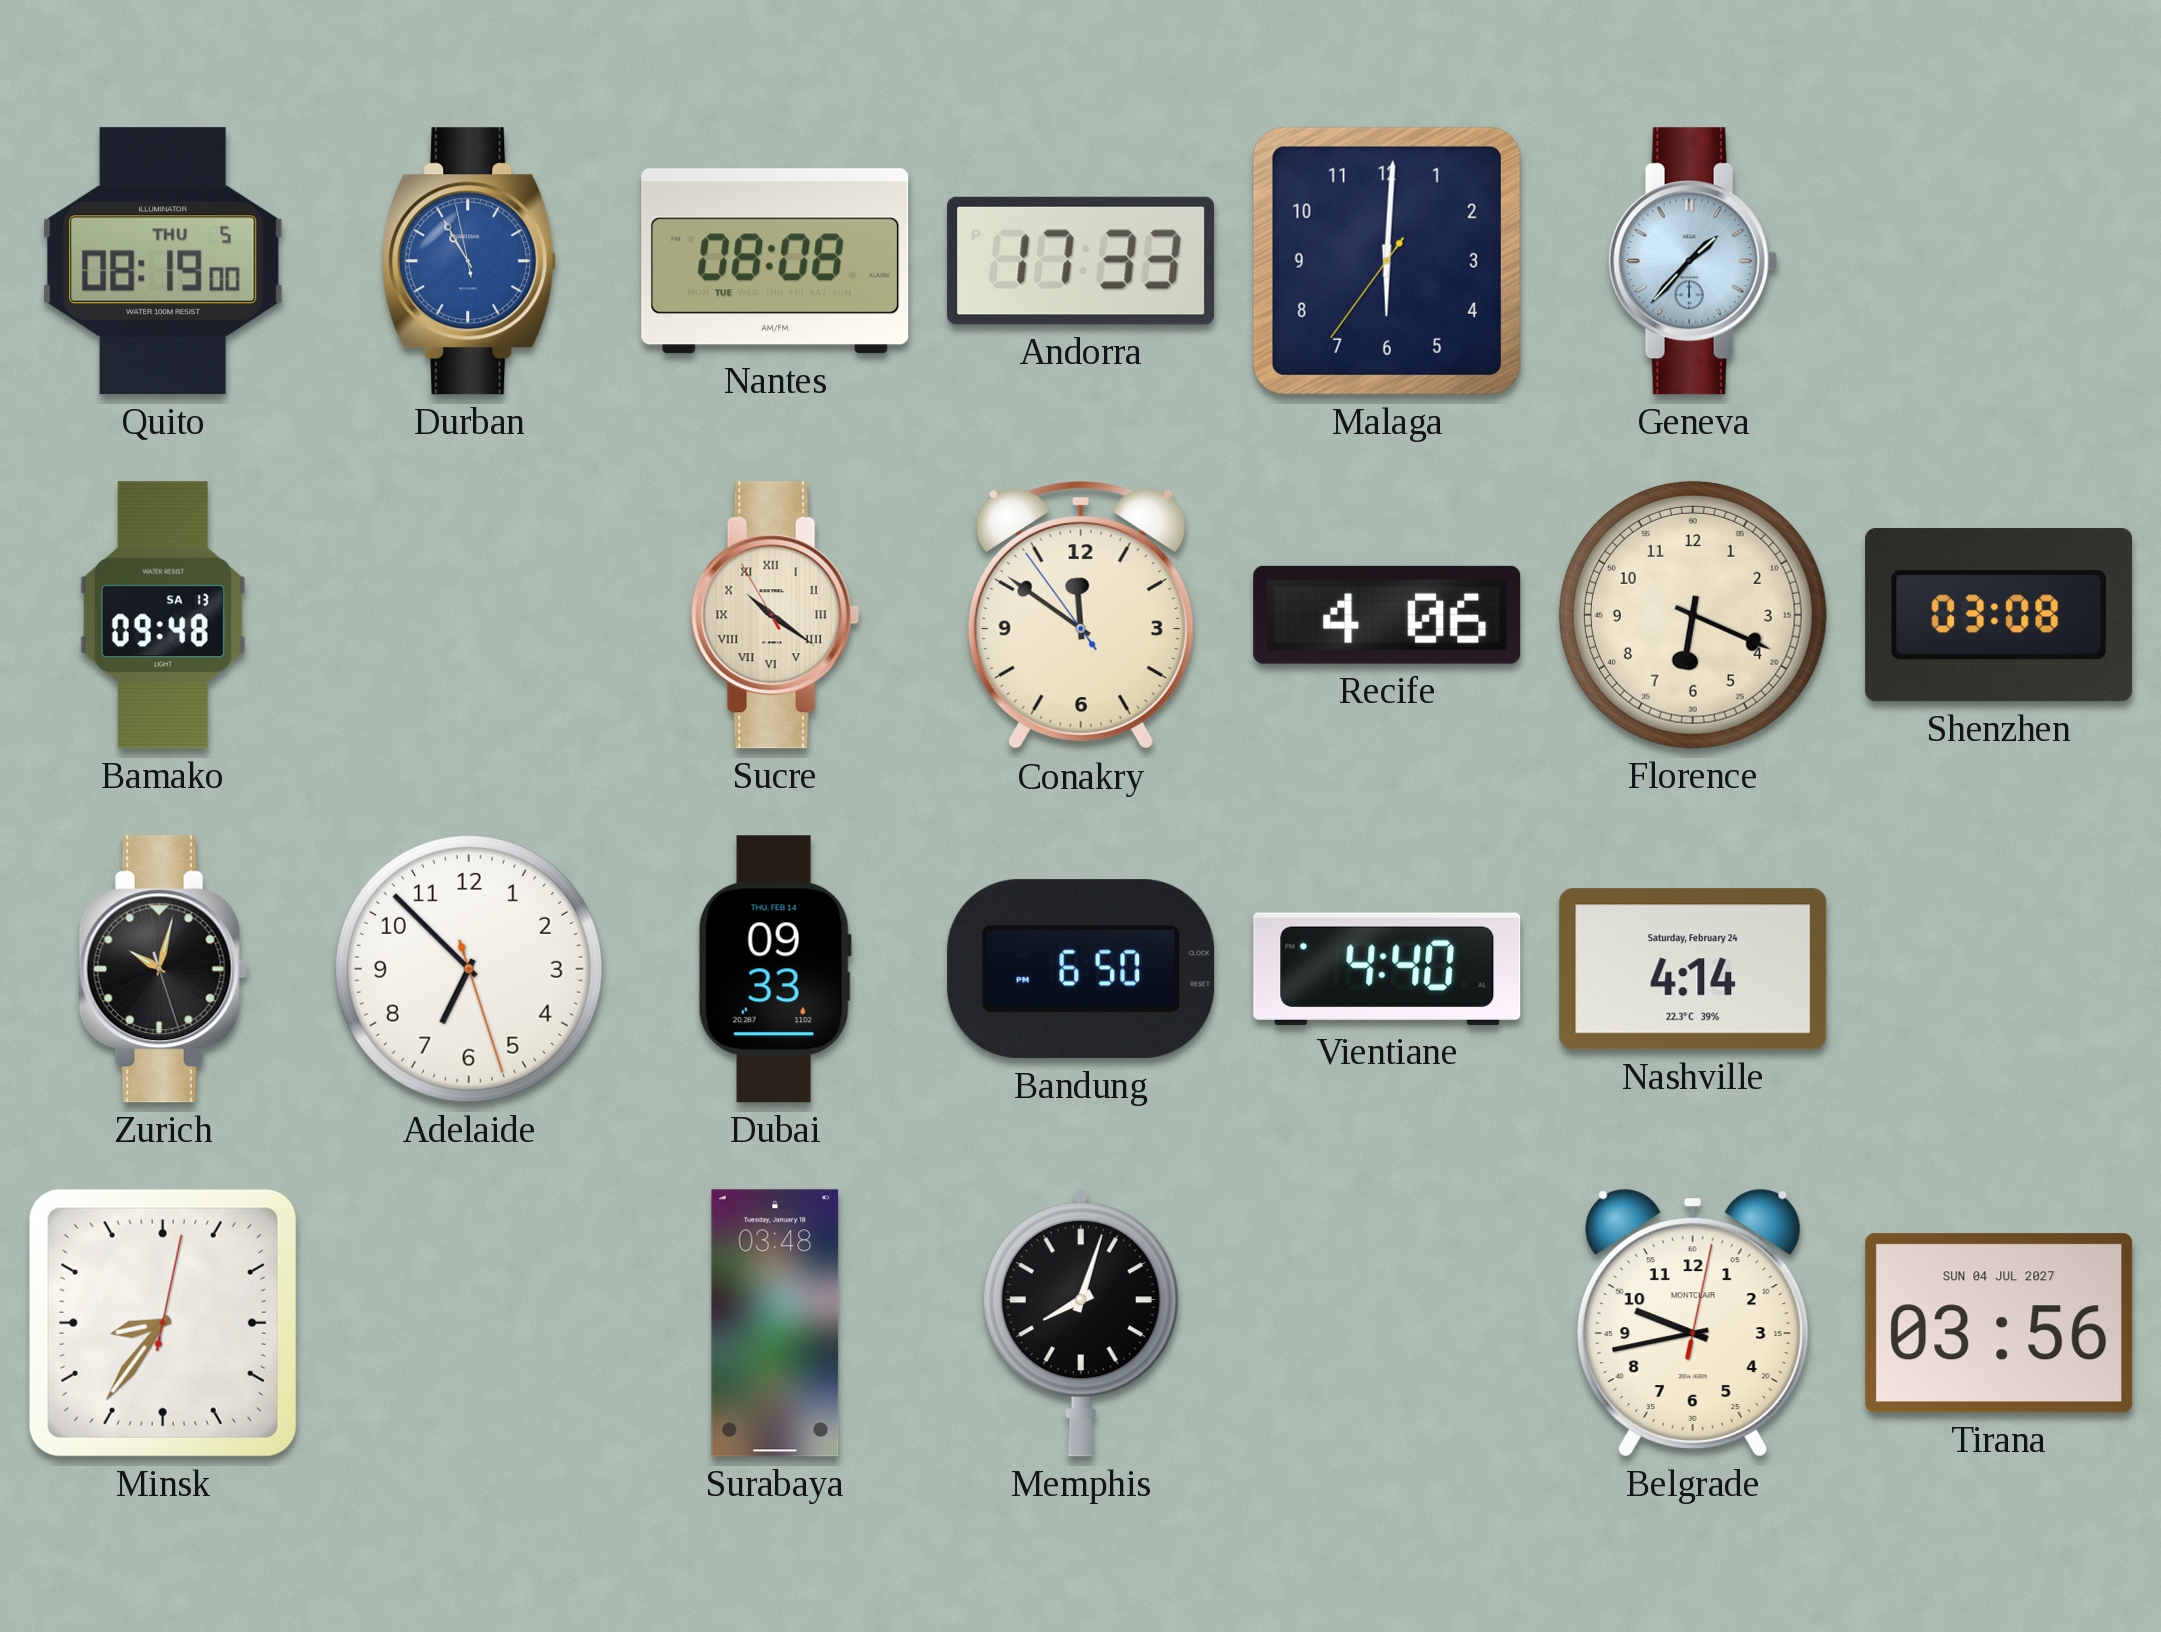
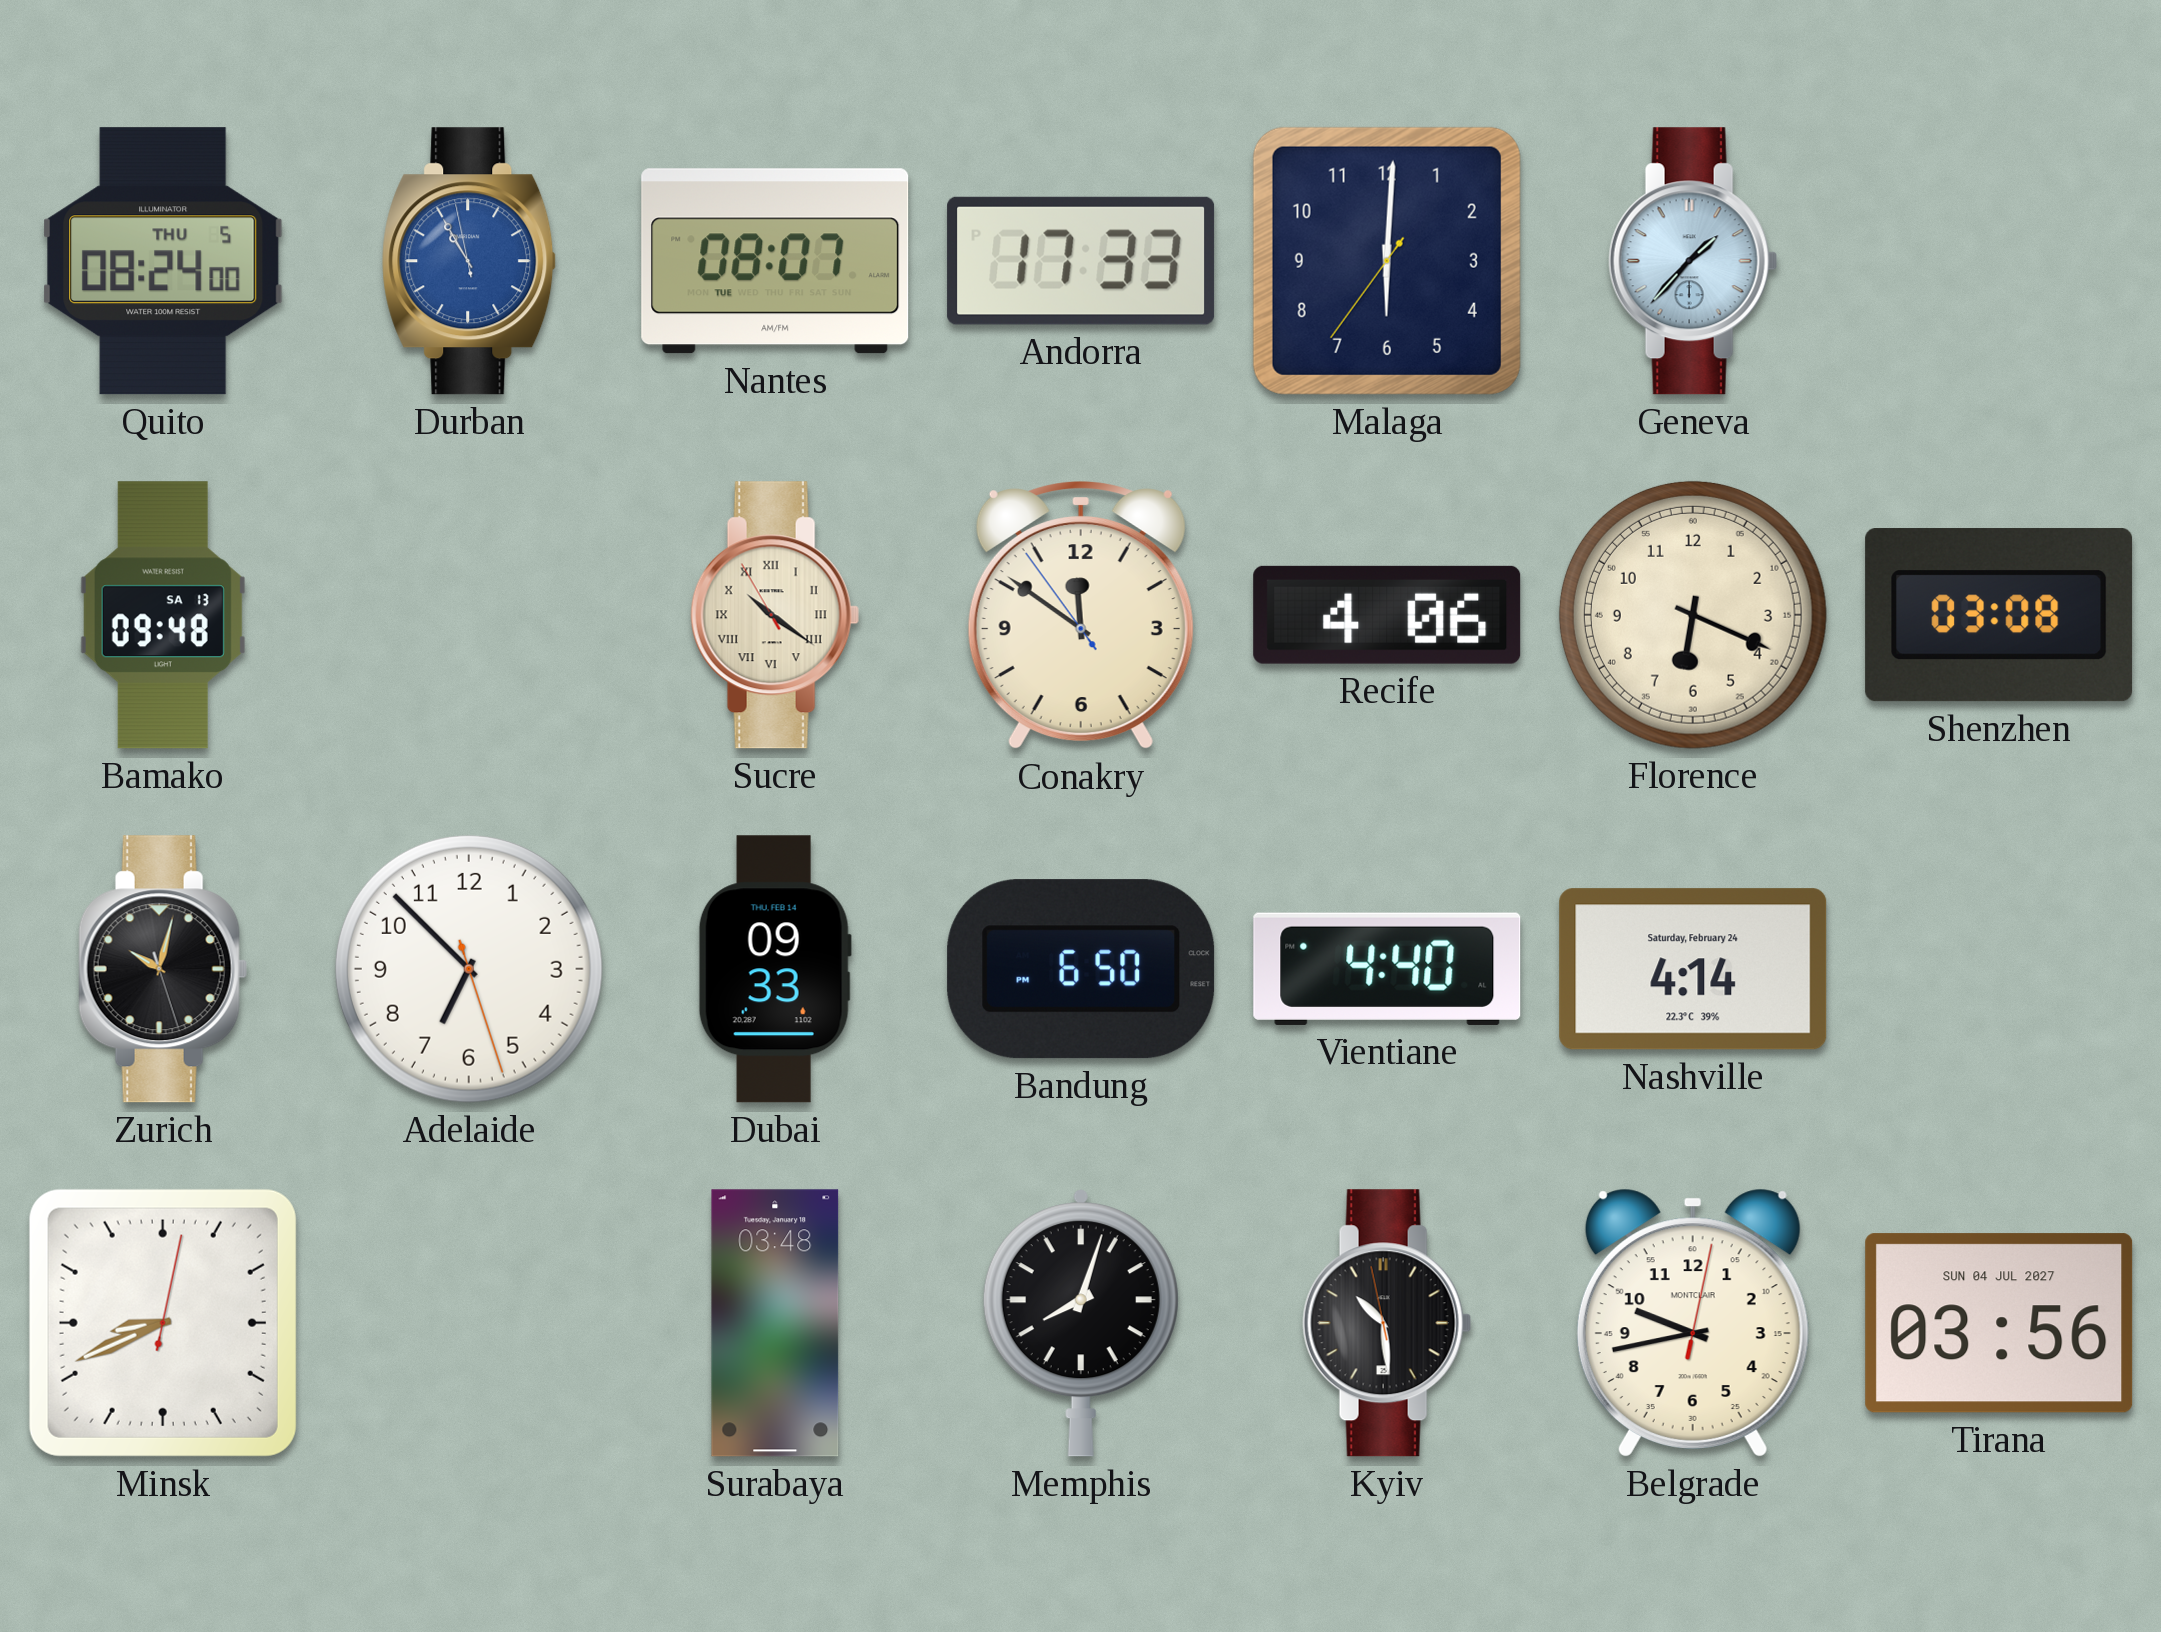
Quito: 08:19 -> 08:24
Nantes: 08:08 -> 08:07
Minsk: 8:36 -> 8:41
Kyiv: none -> 10:28
